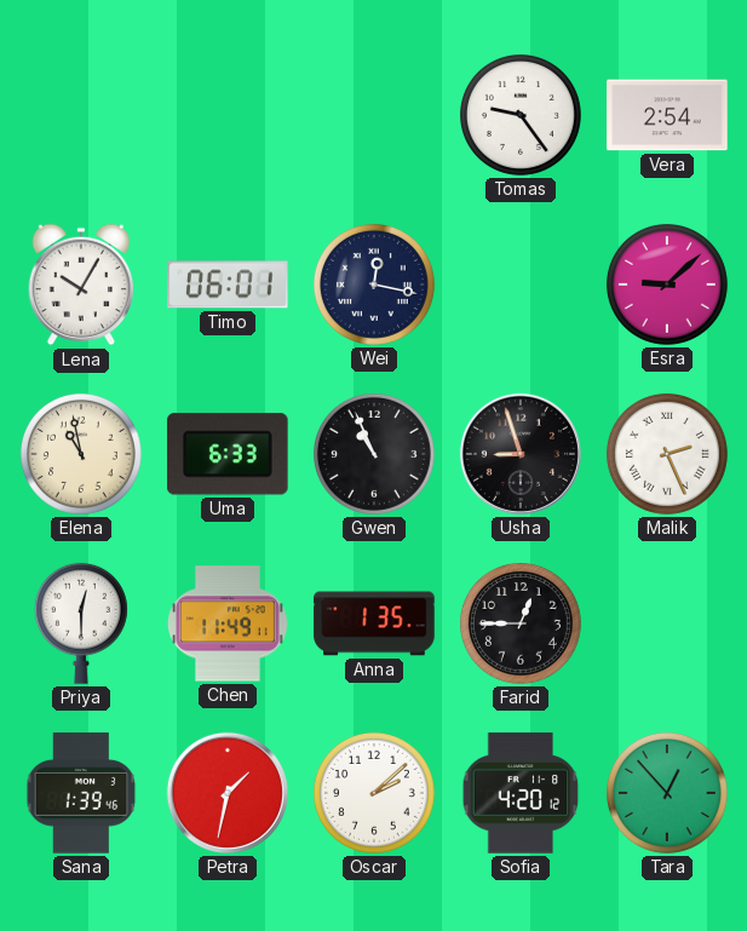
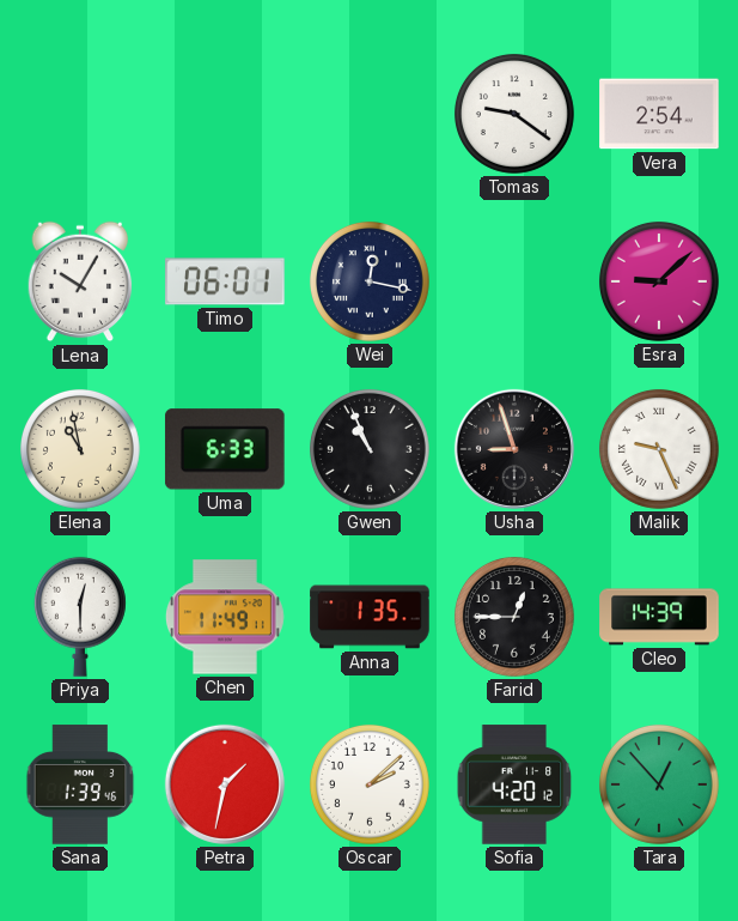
Tomas: 9:24 -> 9:21
Malik: 2:26 -> 9:26
Cleo: none -> 14:39
